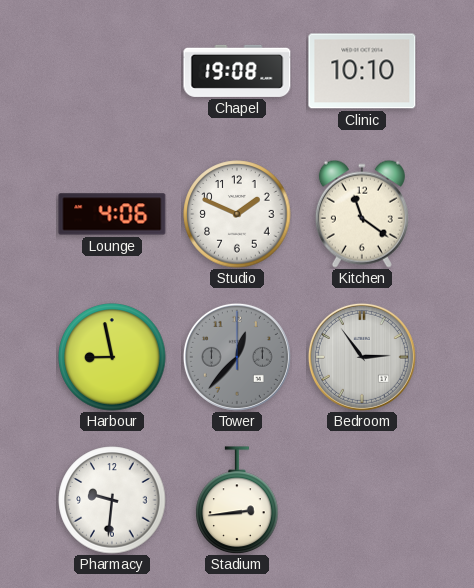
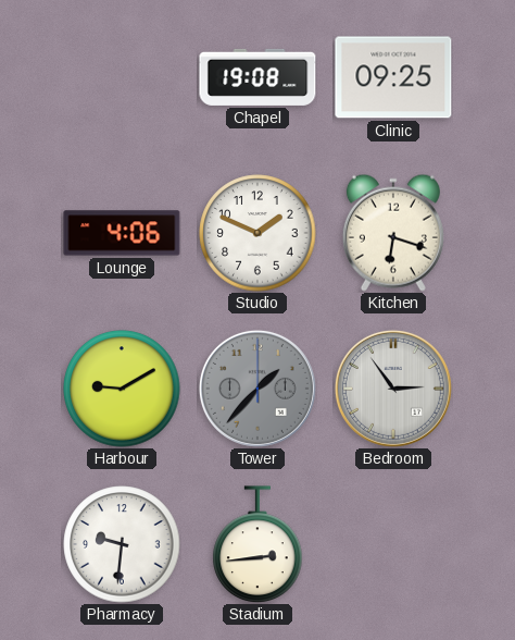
Clinic: 10:10 -> 09:25
Kitchen: 11:21 -> 6:18
Harbour: 8:58 -> 9:10
Tower: 12:37 -> 1:37
